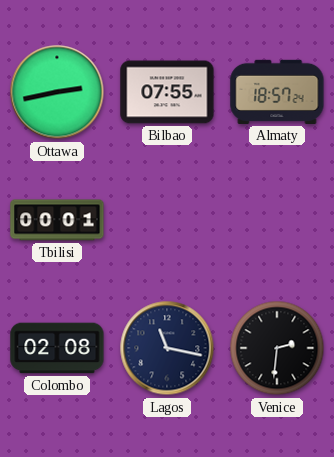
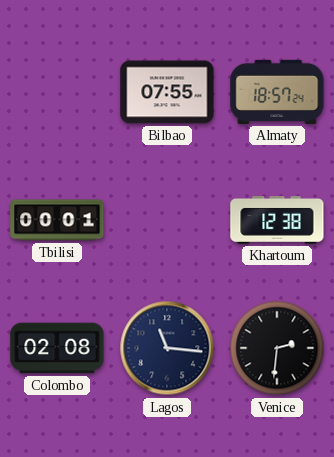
Ottawa: 2:43 -> none
Khartoum: none -> 12:38
Lagos: 11:17 -> 11:16
